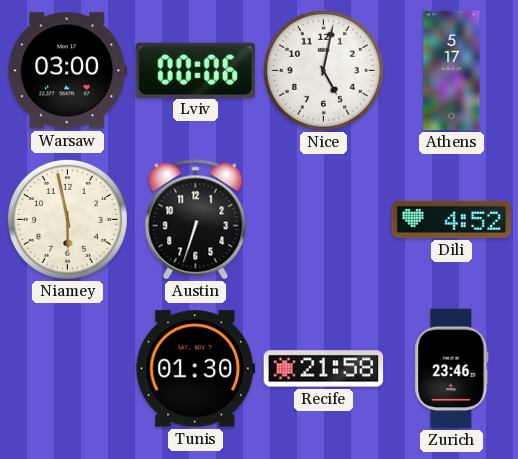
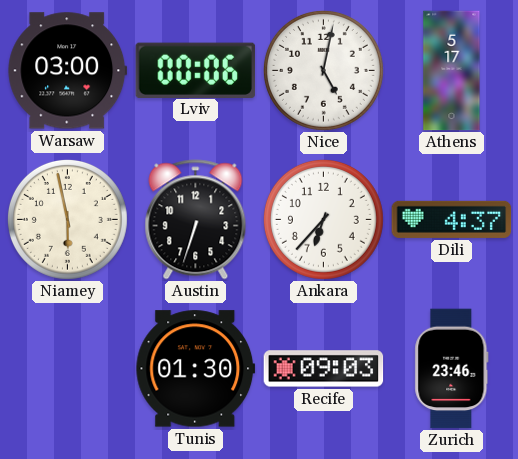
Ankara: none -> 6:37
Dili: 4:52 -> 4:37
Recife: 21:58 -> 09:03
